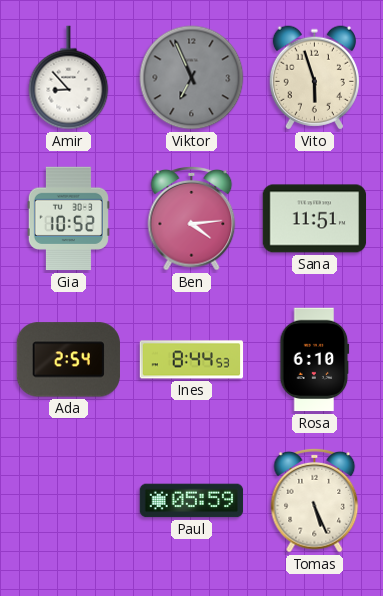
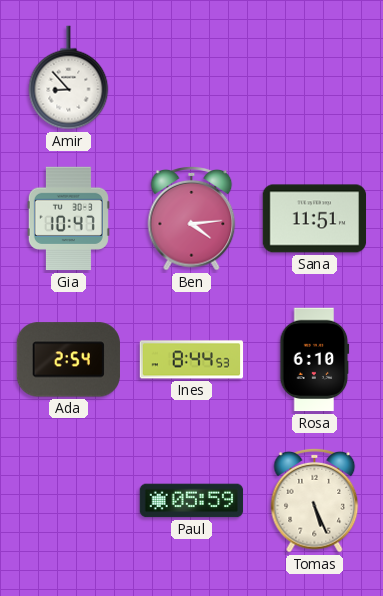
Viktor: 6:56 -> none
Vito: 5:57 -> none
Gia: 10:52 -> 10:47
